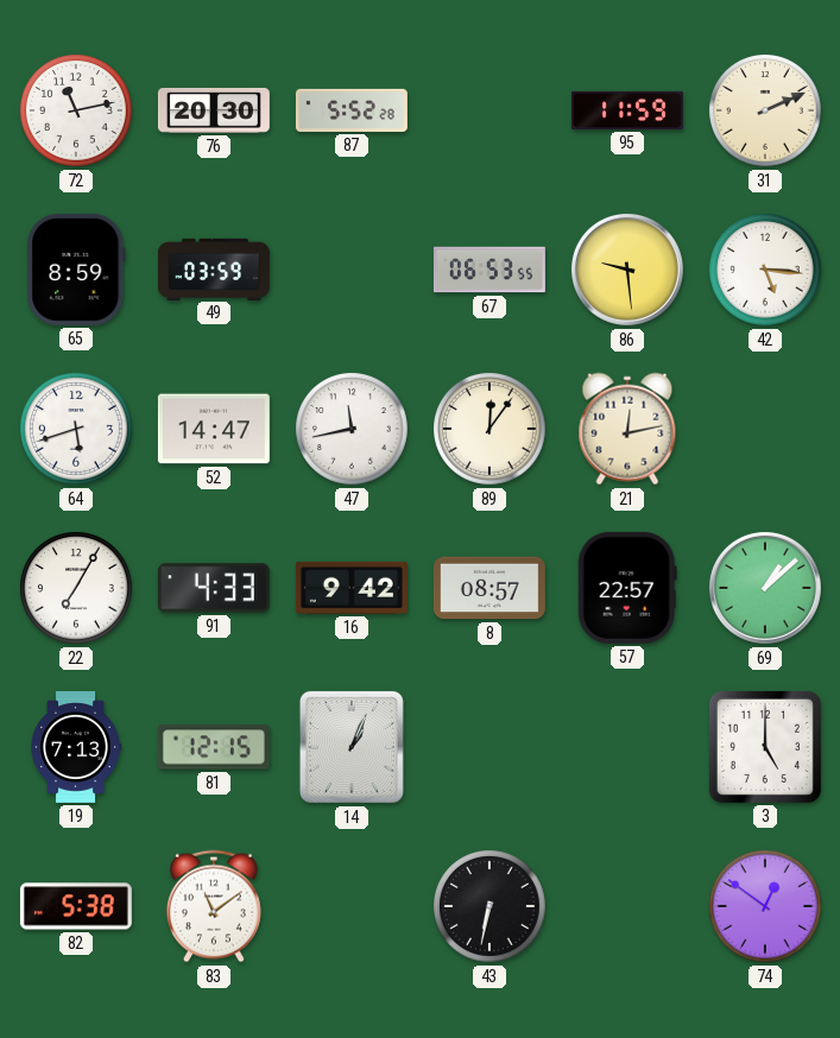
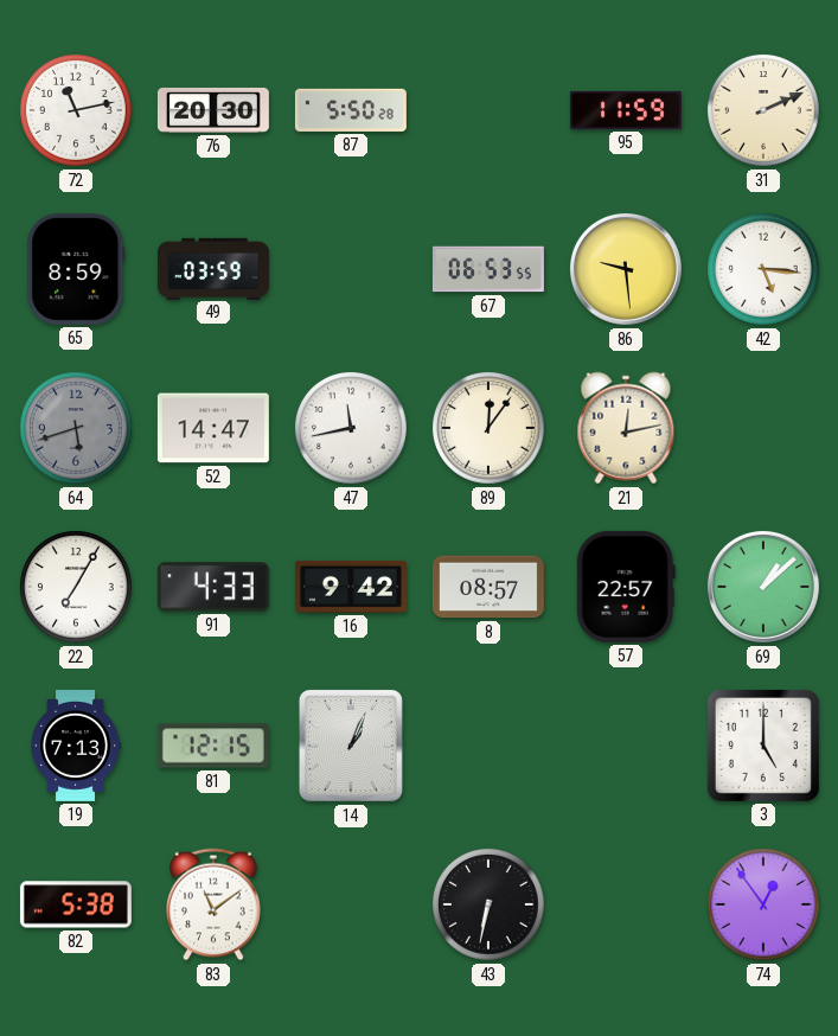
87: 5:52 -> 5:50
64 dial: white -> grey
74: 12:51 -> 12:54
